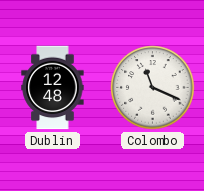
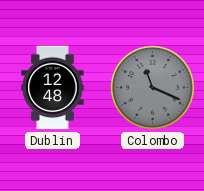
Colombo dial: white -> grey
